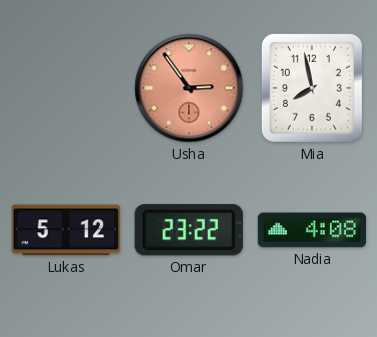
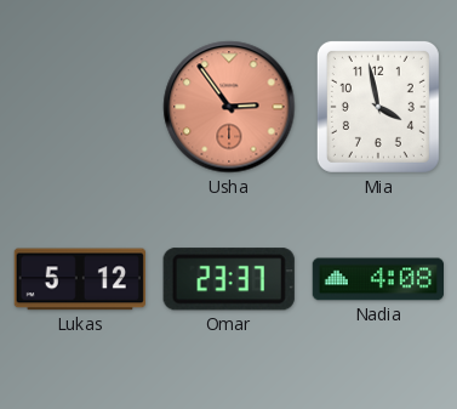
Mia: 7:58 -> 3:58
Omar: 23:22 -> 23:37
